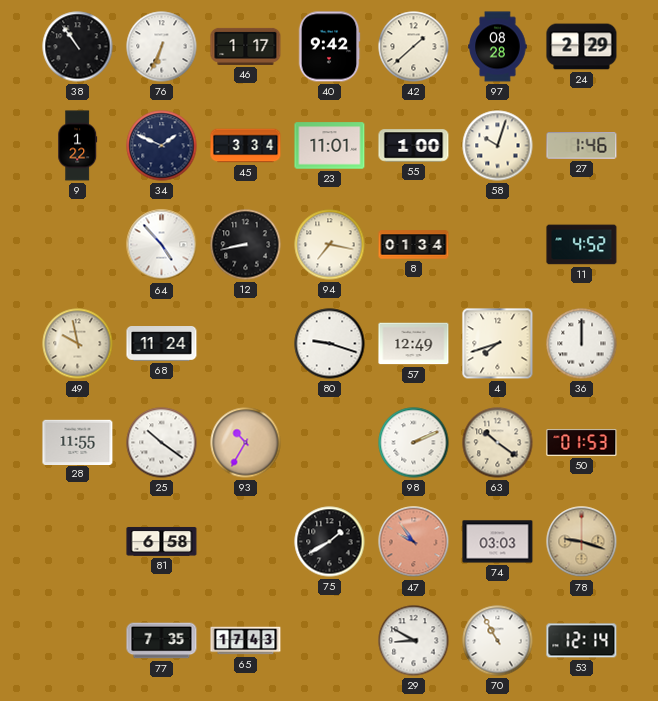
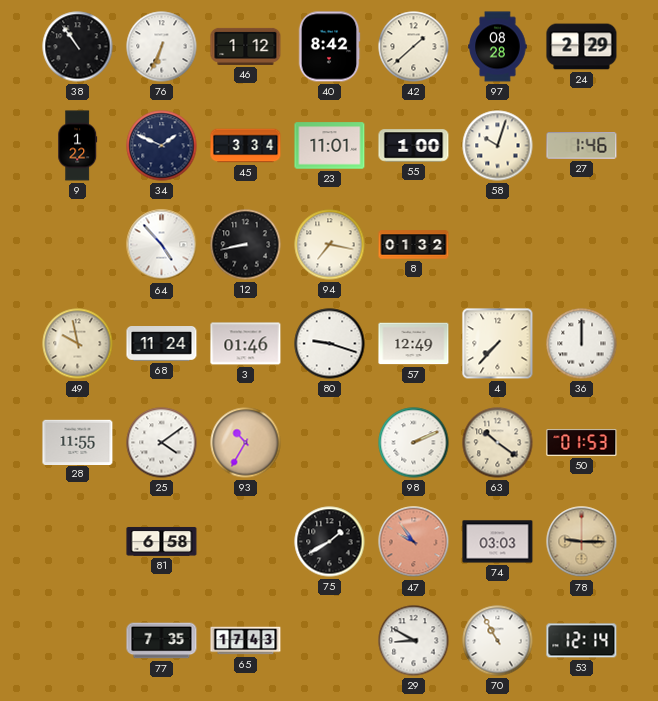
46: 1:17 -> 1:12
40: 9:42 -> 8:42
8: 01:34 -> 01:32
11: 4:52 -> none
3: none -> 01:46
4: 7:42 -> 7:37
25: 10:21 -> 4:09
78: 9:18 -> 9:15
